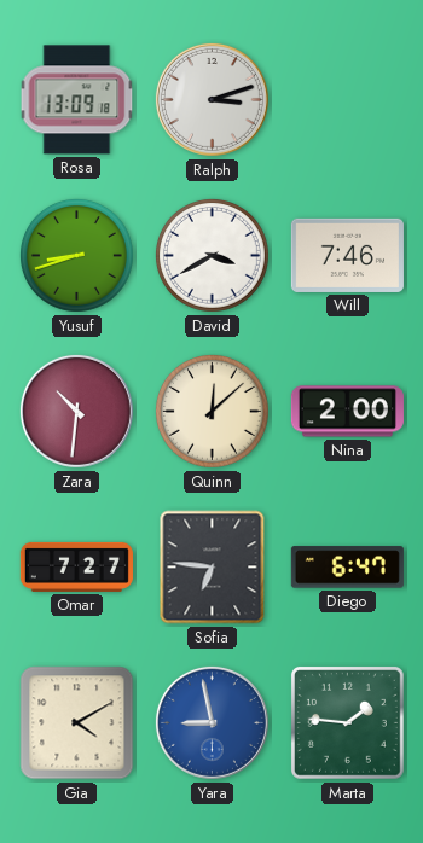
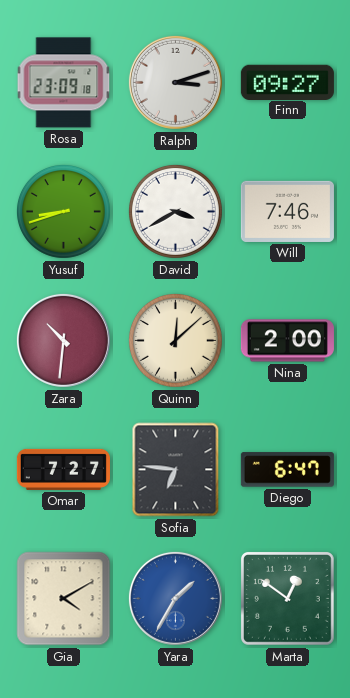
Rosa: 13:09 -> 23:09
Finn: none -> 09:27
Yara: 8:58 -> 1:35
Marta: 1:46 -> 12:51
